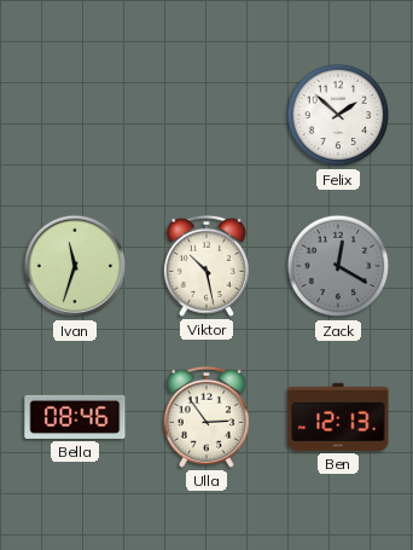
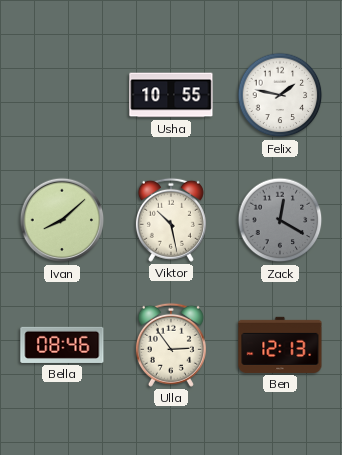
Usha: none -> 10:55
Felix: 1:52 -> 1:47
Ivan: 11:33 -> 8:08
